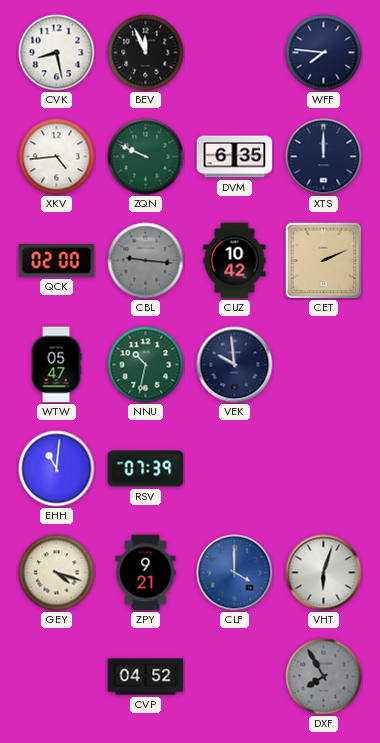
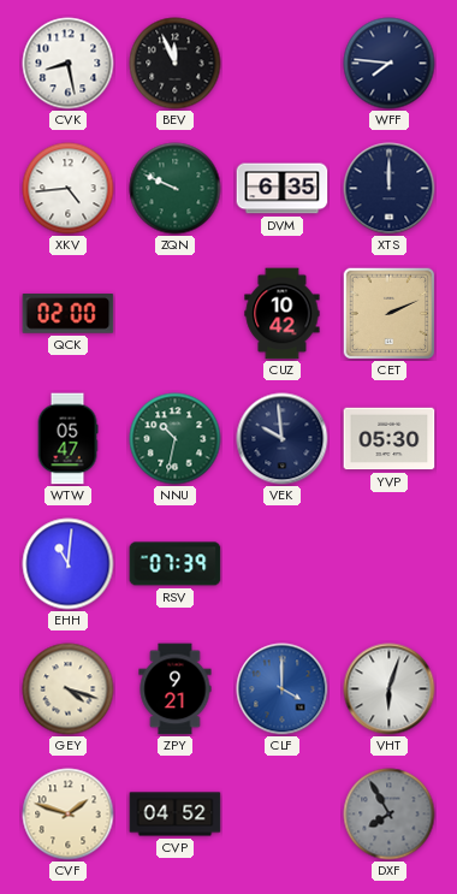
CBL: 9:16 -> none
YVP: none -> 05:30
CVF: none -> 1:48
